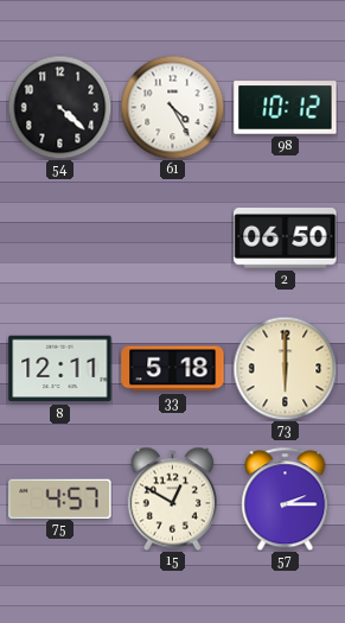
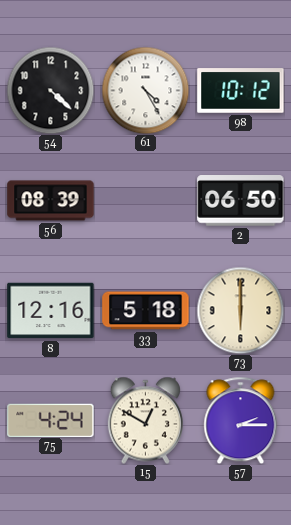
56: none -> 08:39
8: 12:11 -> 12:16
75: 4:57 -> 4:24
